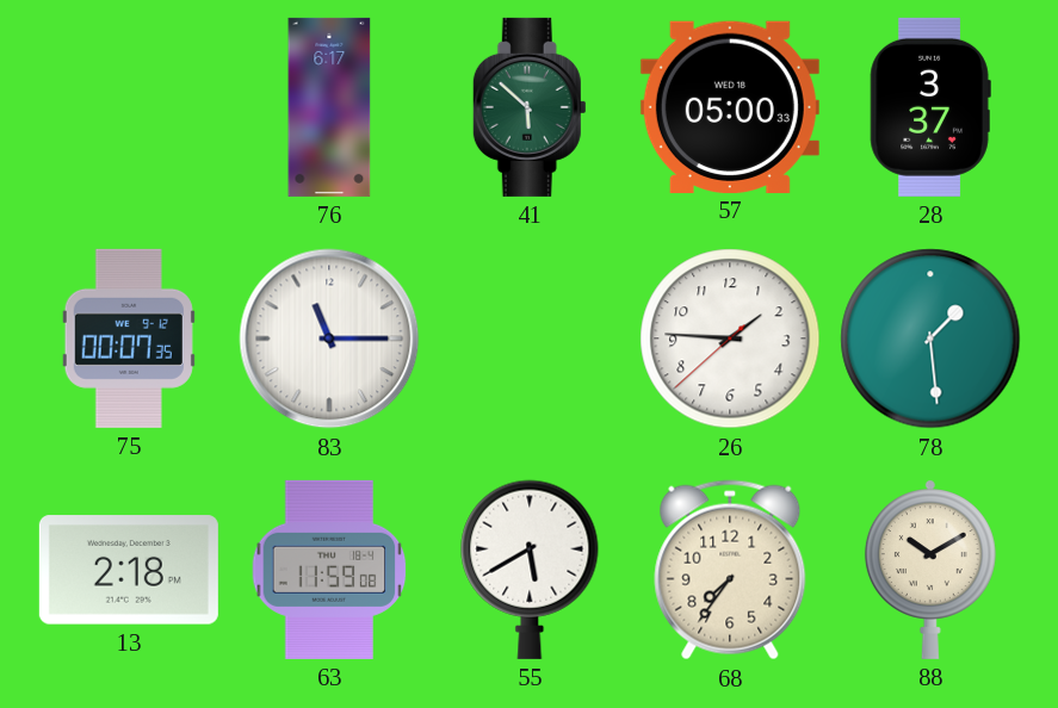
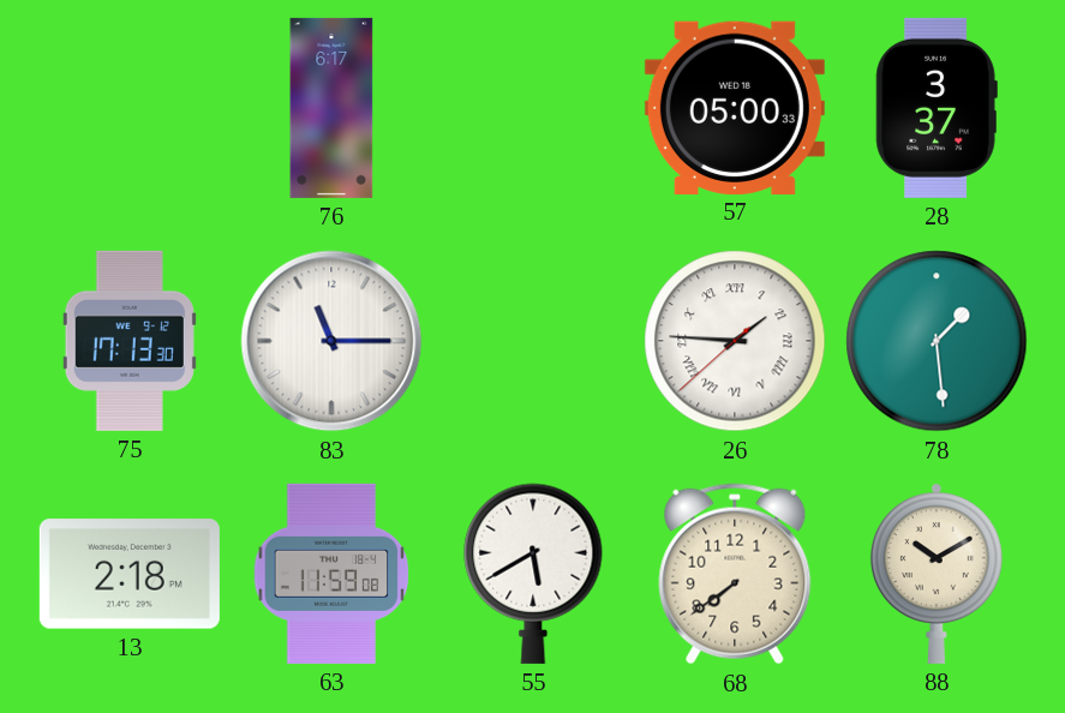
41: 5:52 -> none
75: 00:07 -> 17:13
26 numerals: Arabic -> Roman
68: 7:36 -> 7:39
